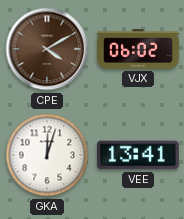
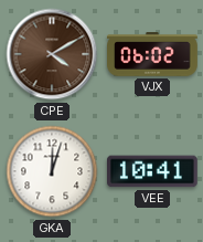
VEE: 13:41 -> 10:41
